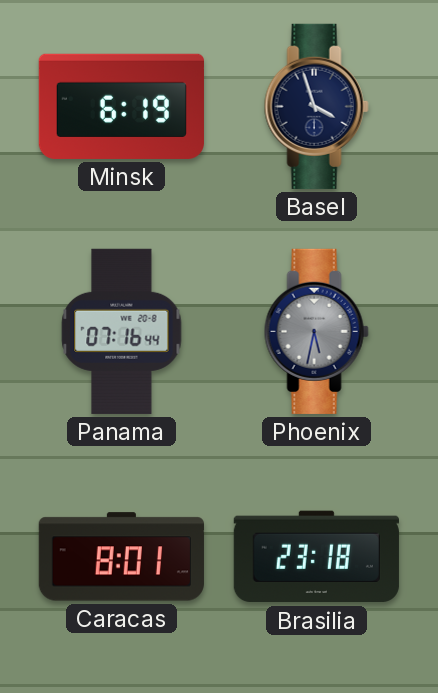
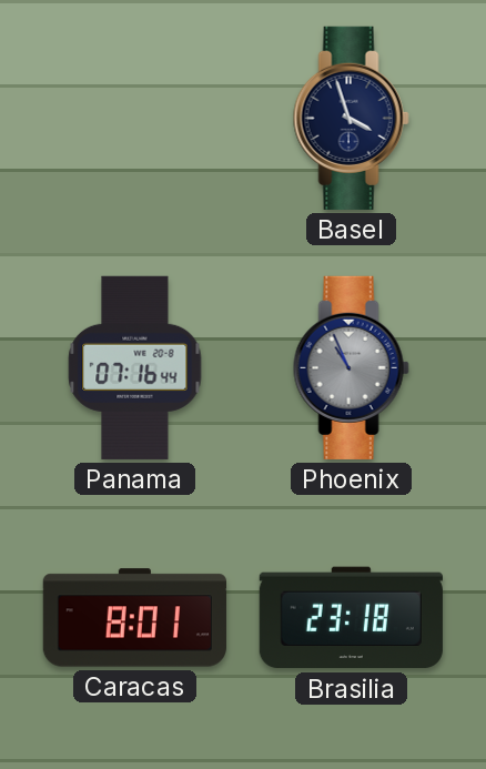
Minsk: 6:19 -> none
Phoenix: 5:32 -> 10:56
